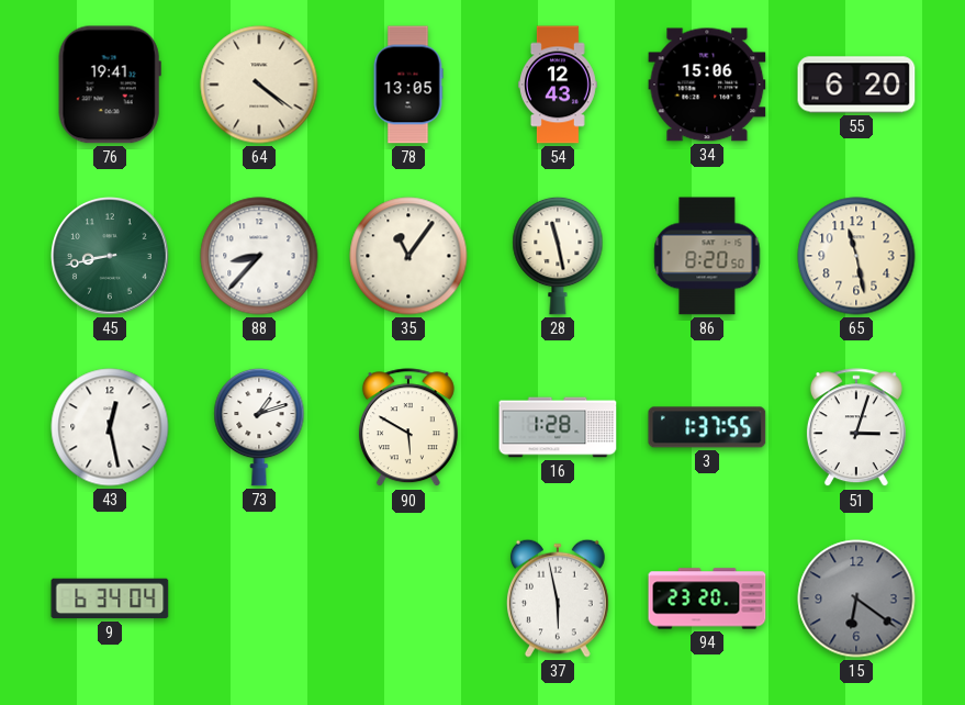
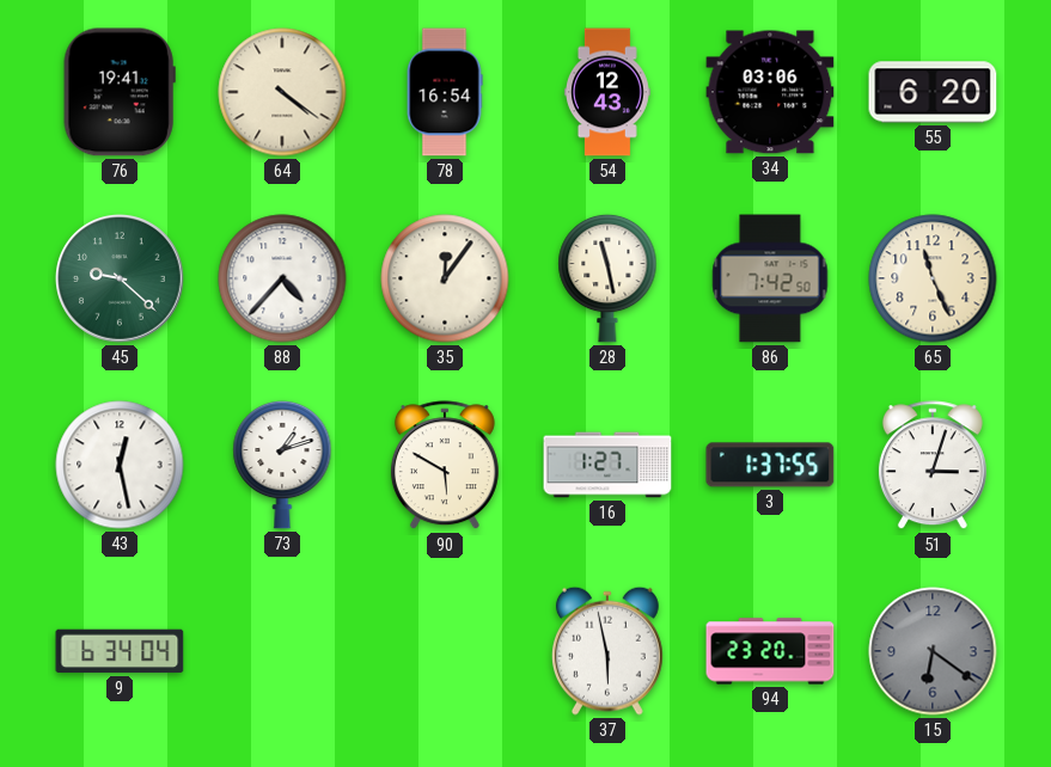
78: 13:05 -> 16:54
34: 15:06 -> 03:06
45: 8:43 -> 9:22
88: 8:37 -> 4:37
35: 11:06 -> 12:06
86: 8:20 -> 7:42
65: 11:28 -> 11:26
16: 1:28 -> 1:27
